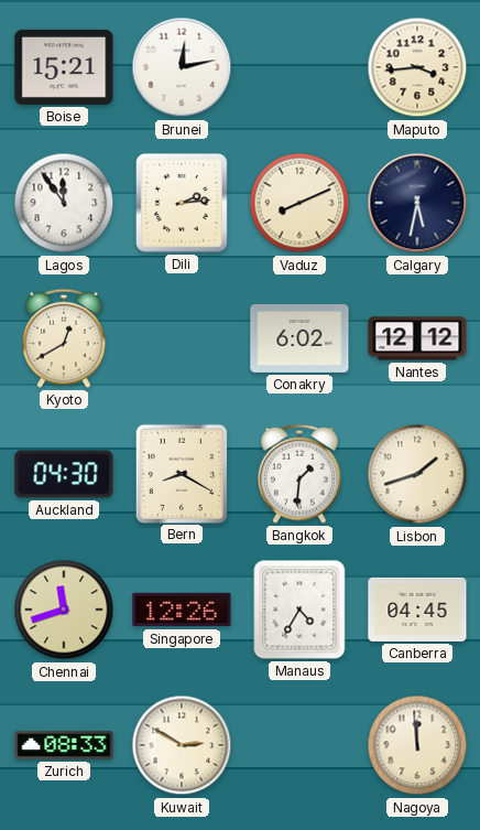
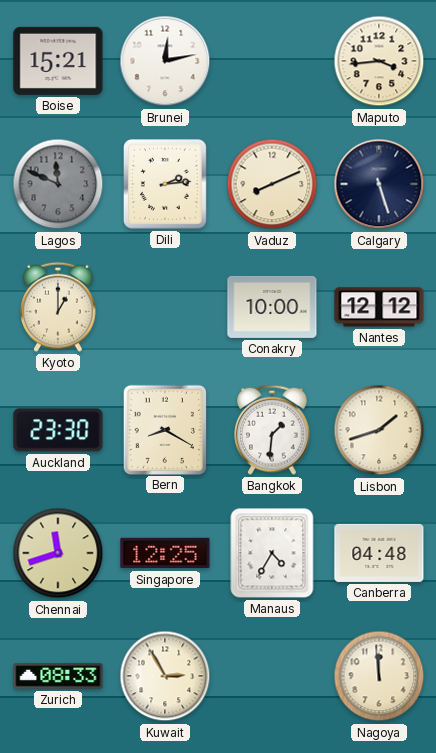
Lagos: 11:54 -> 11:49
Lagos dial: white -> grey
Calgary: 5:32 -> 5:27
Kyoto: 12:40 -> 1:00
Conakry: 6:02 -> 10:00
Auckland: 04:30 -> 23:30
Singapore: 12:26 -> 12:25
Canberra: 04:45 -> 04:48
Kuwait: 2:50 -> 2:55
